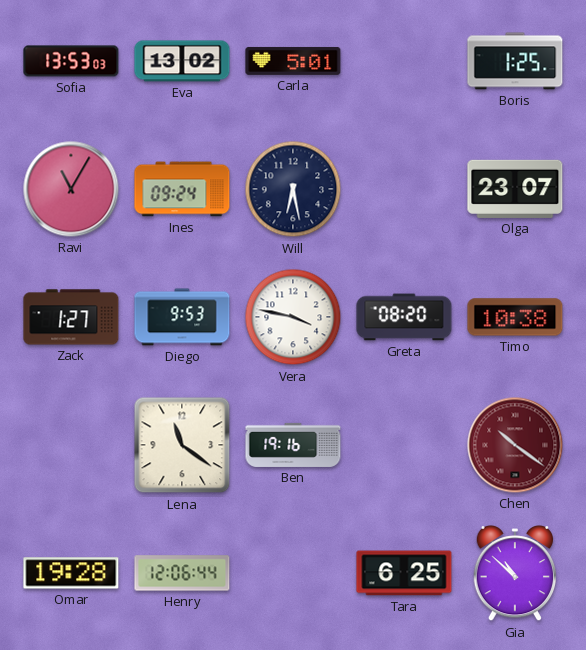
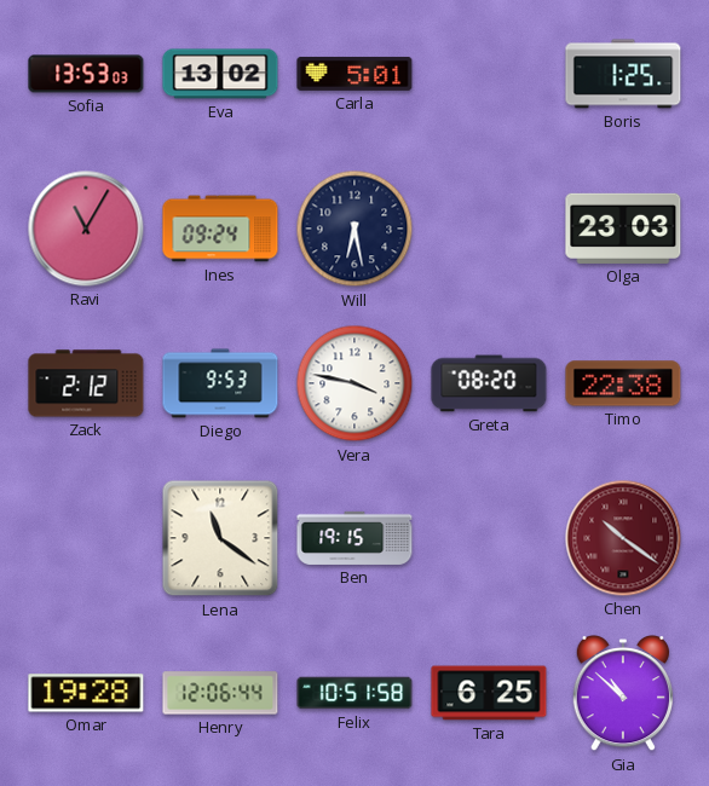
Olga: 23:07 -> 23:03
Zack: 1:27 -> 2:12
Timo: 10:38 -> 22:38
Ben: 19:16 -> 19:15
Felix: none -> 10:51
